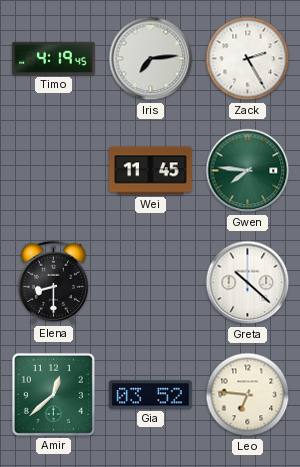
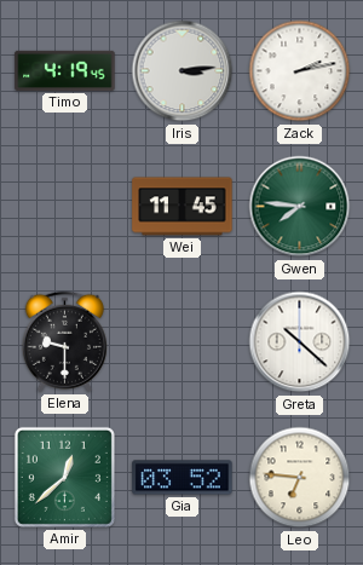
Iris: 7:14 -> 3:14
Zack: 2:25 -> 2:13
Elena: 8:30 -> 9:30
